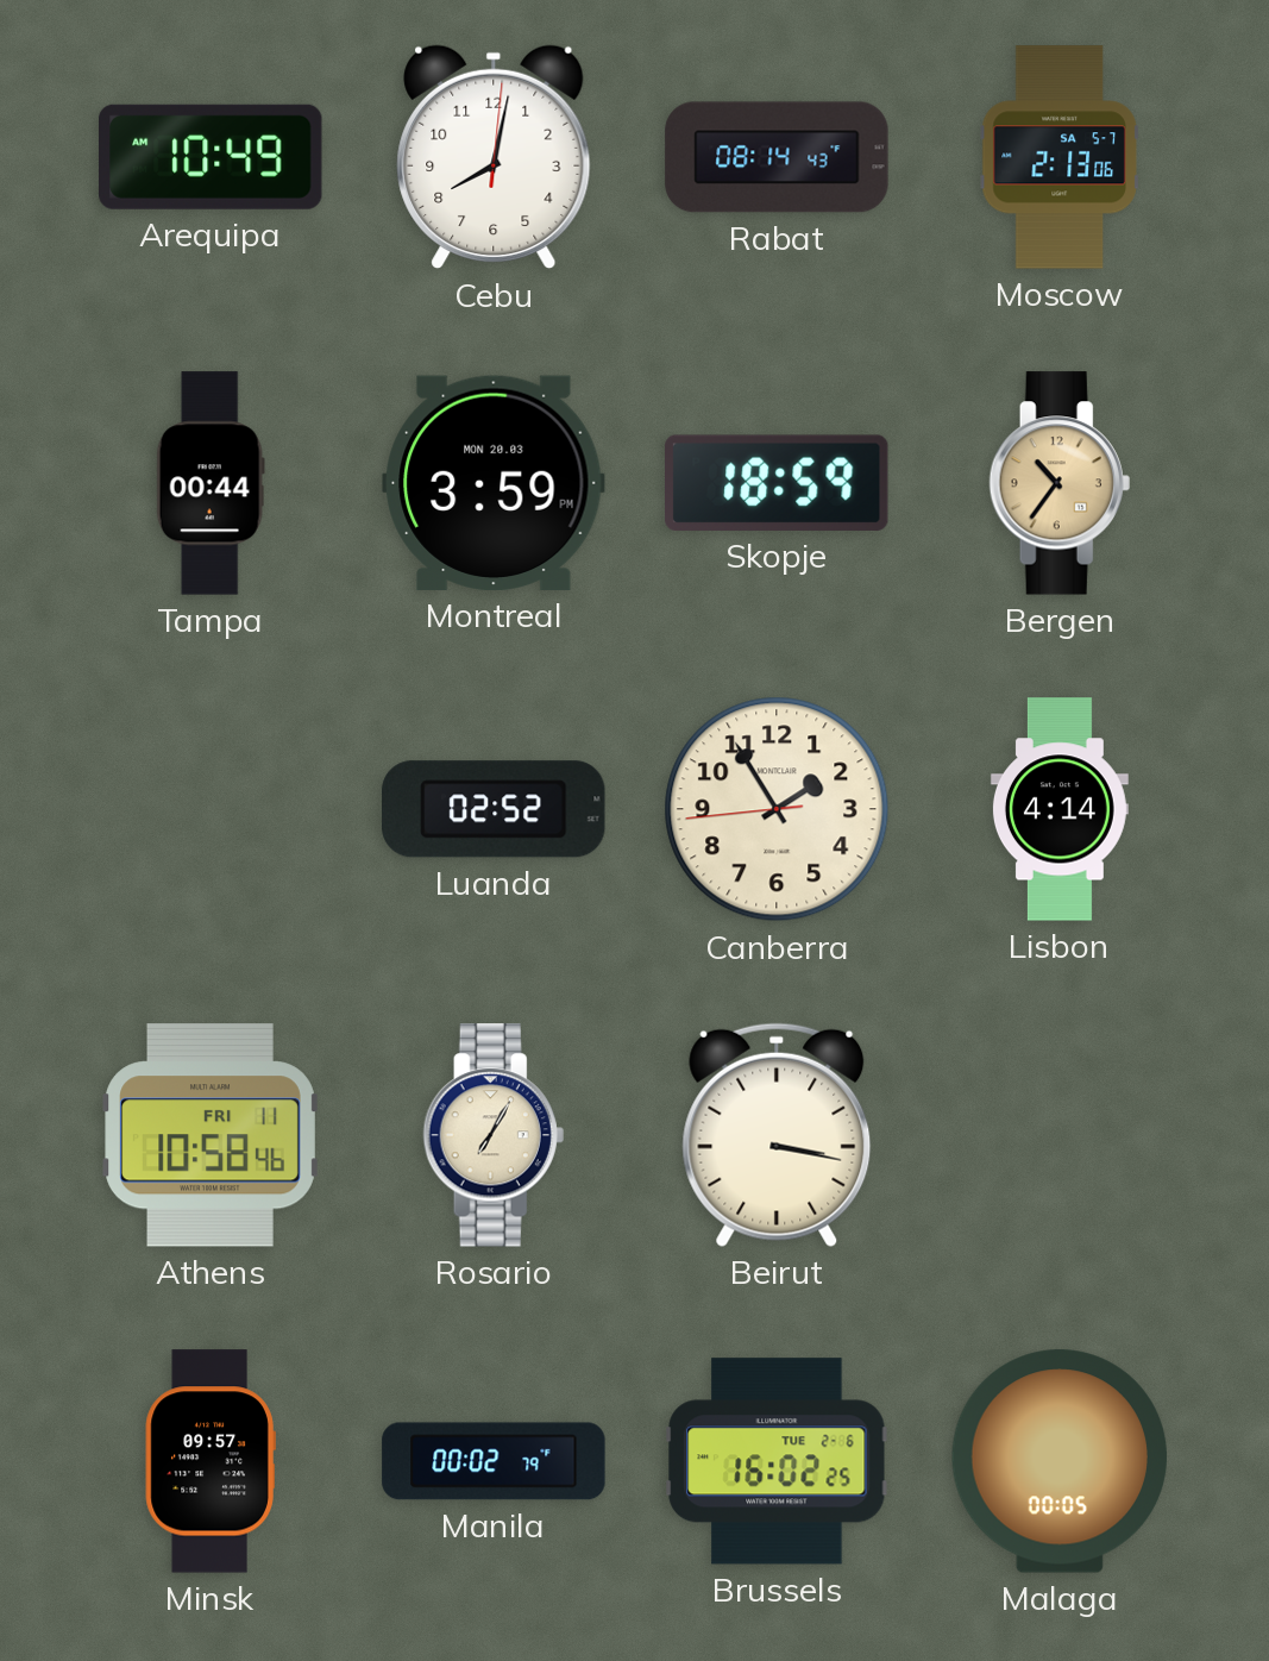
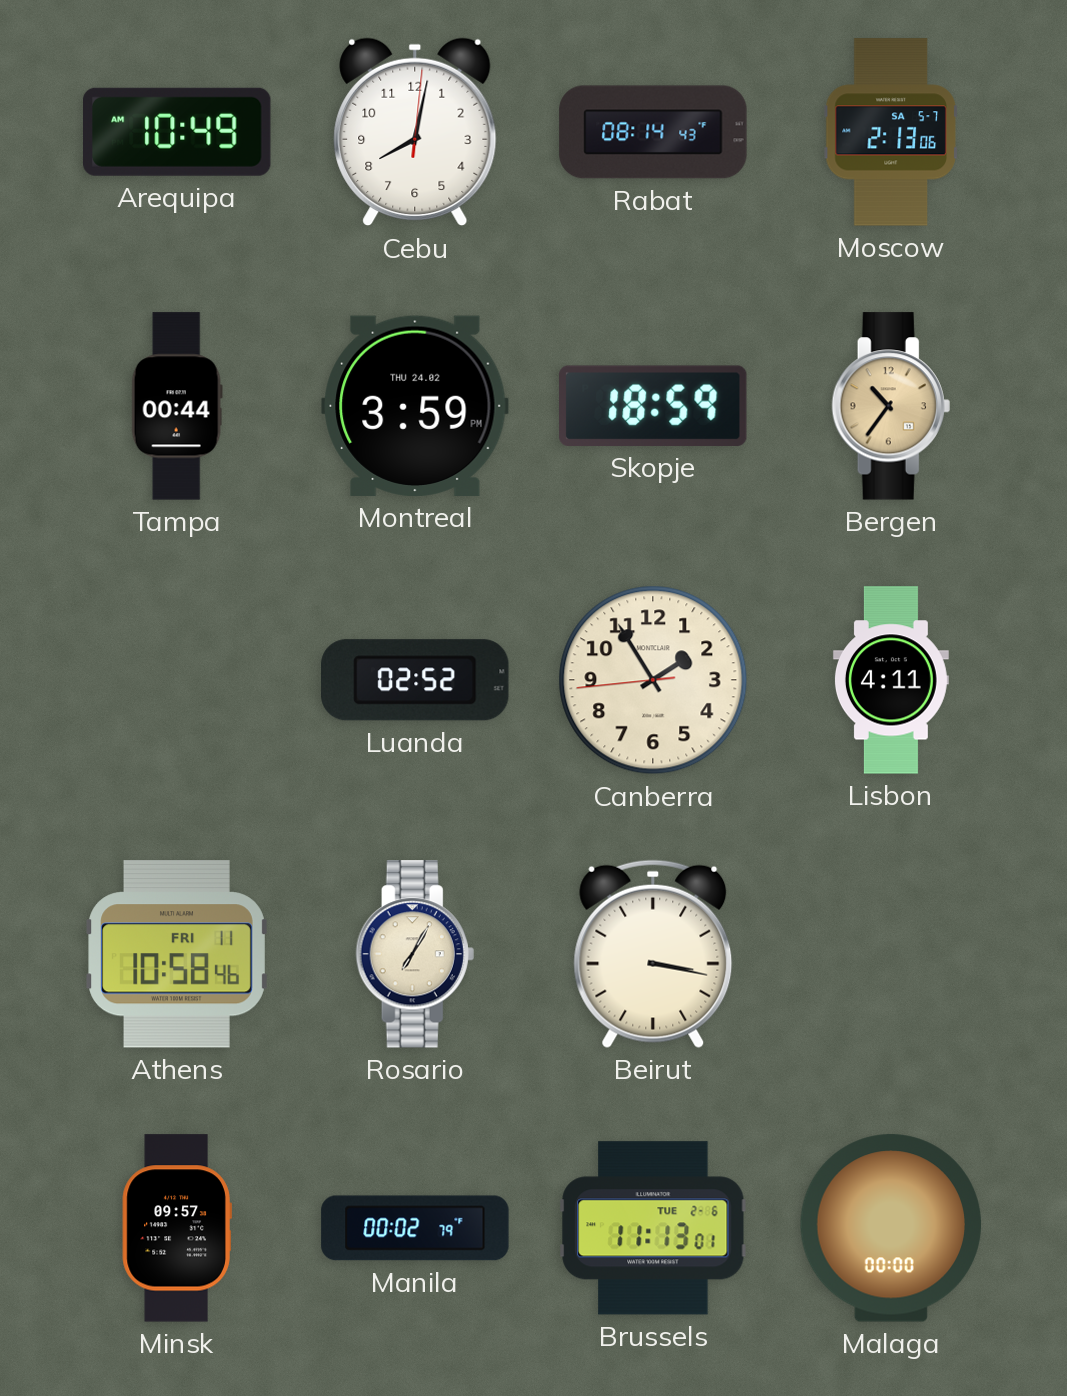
Montreal date: MON 20.03 -> THU 24.02
Lisbon: 4:14 -> 4:11
Brussels: 16:02 -> 11:13
Malaga: 00:05 -> 00:00
